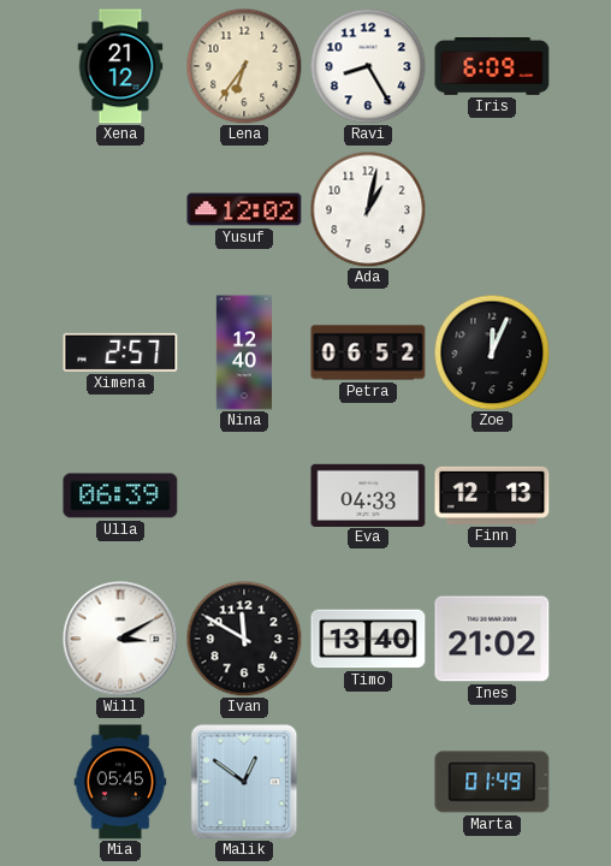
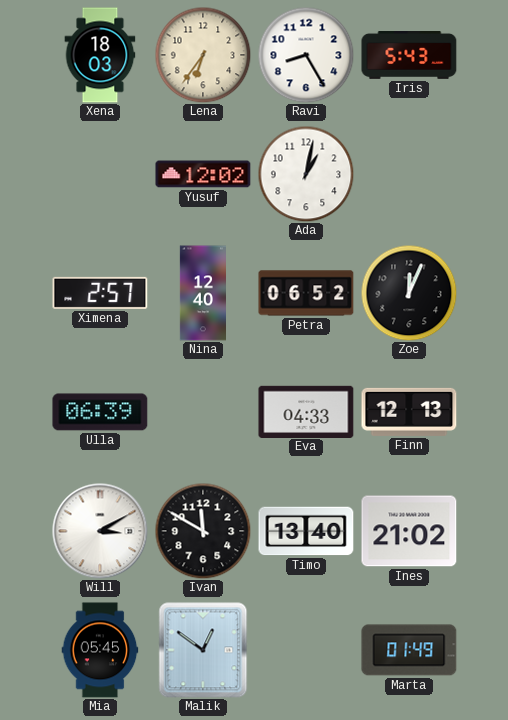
Xena: 21:12 -> 18:03
Iris: 6:09 -> 5:43
